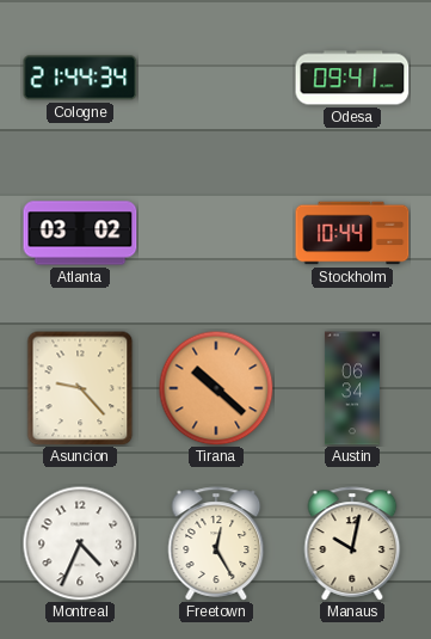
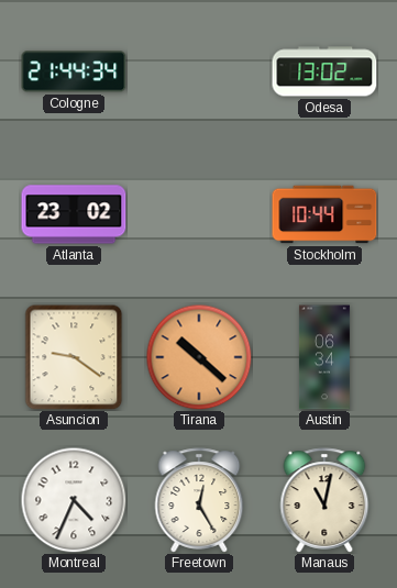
Odesa: 09:41 -> 13:02
Atlanta: 03:02 -> 23:02
Asuncion: 9:23 -> 9:21
Manaus: 10:02 -> 11:02
